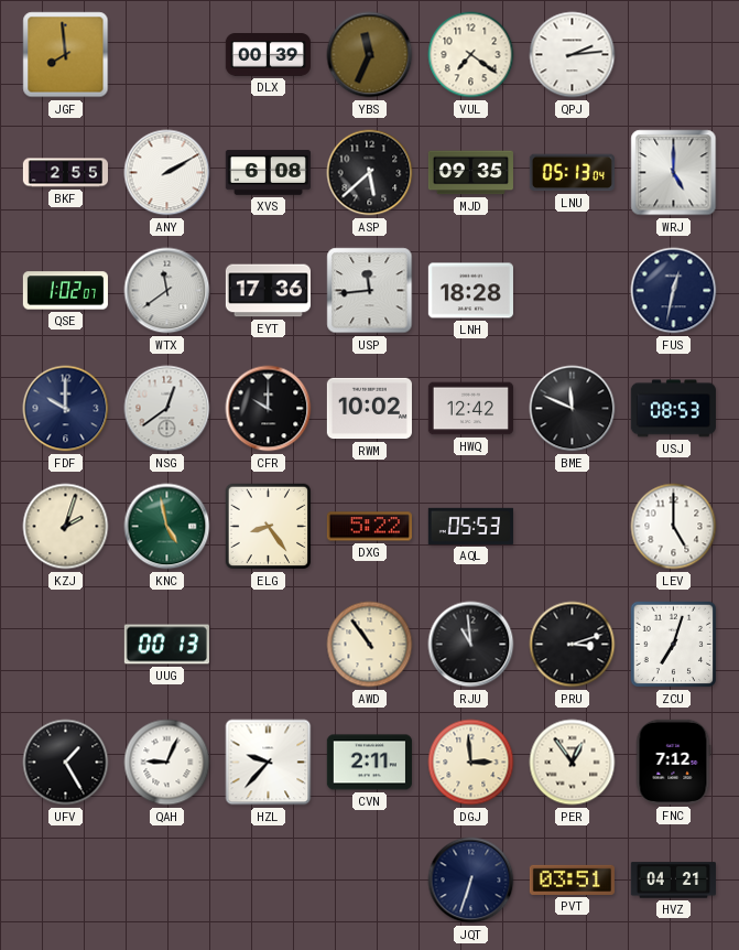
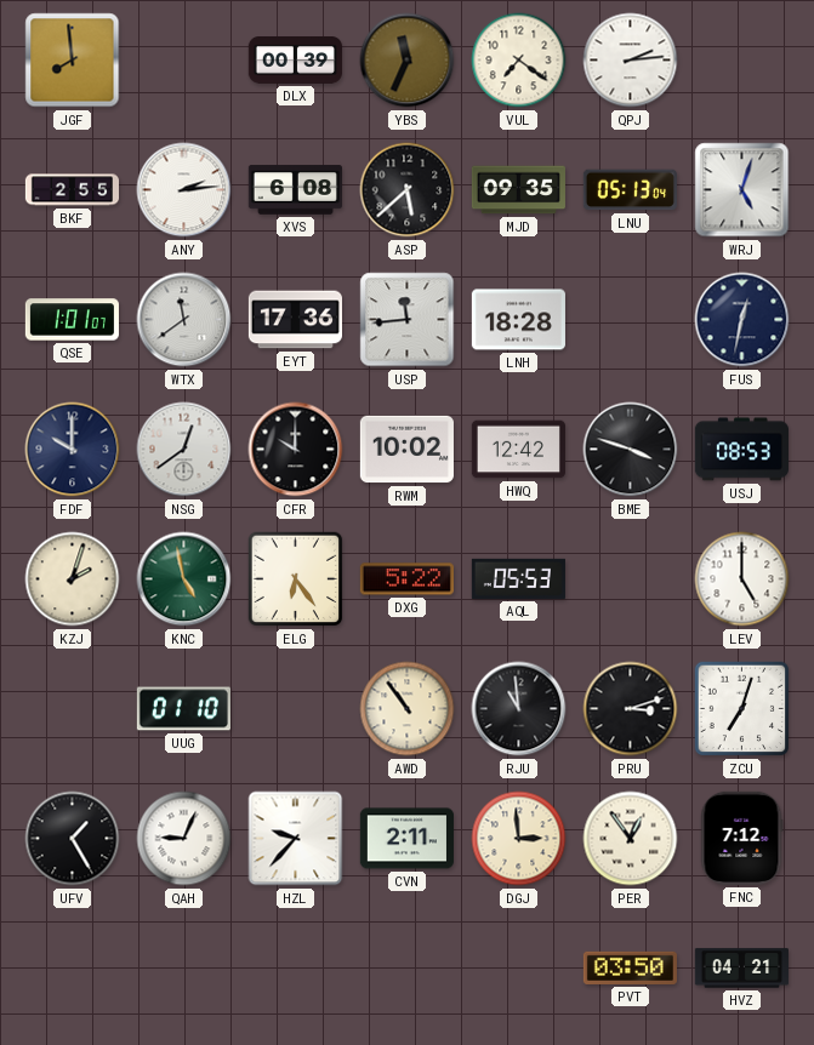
ANY: 2:10 -> 2:14
WRJ: 5:00 -> 5:03
QSE: 1:02 -> 1:01
BME: 11:49 -> 3:48
ELG: 8:24 -> 6:24
UUG: 00:13 -> 01:10
JQT: 6:33 -> none
PVT: 03:51 -> 03:50
